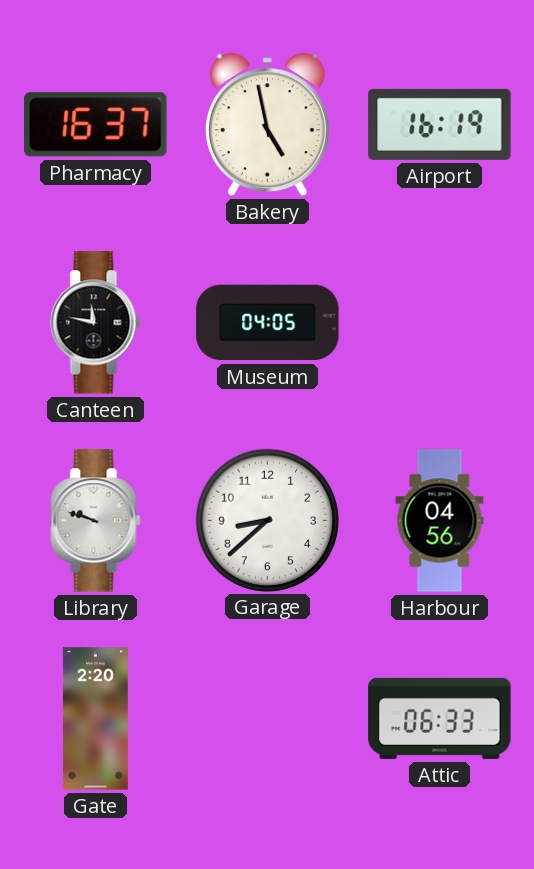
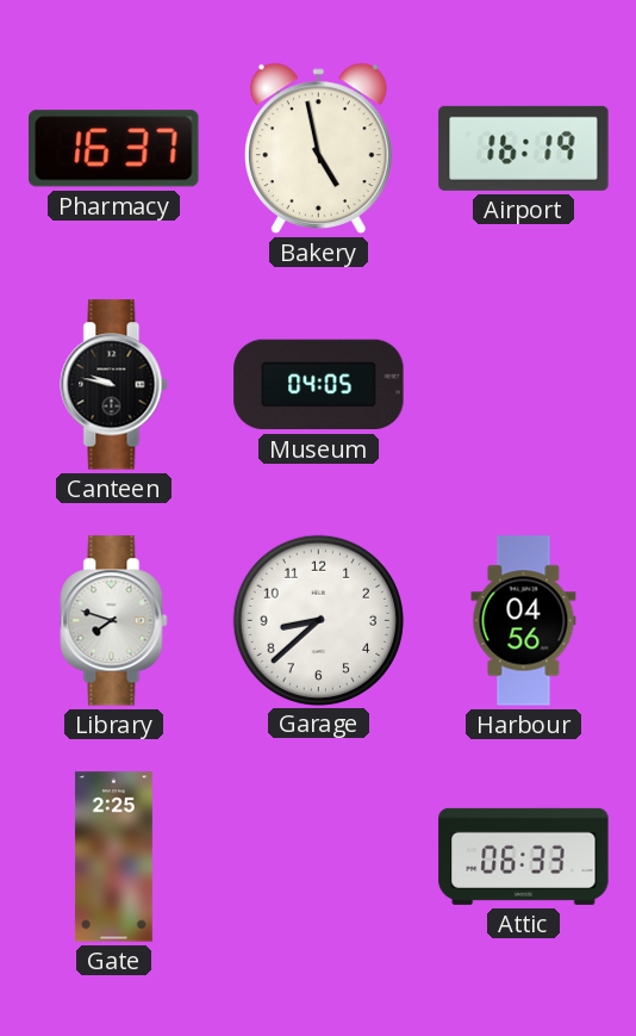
Canteen: 11:47 -> 9:47
Library: 9:48 -> 7:48
Gate: 2:20 -> 2:25
